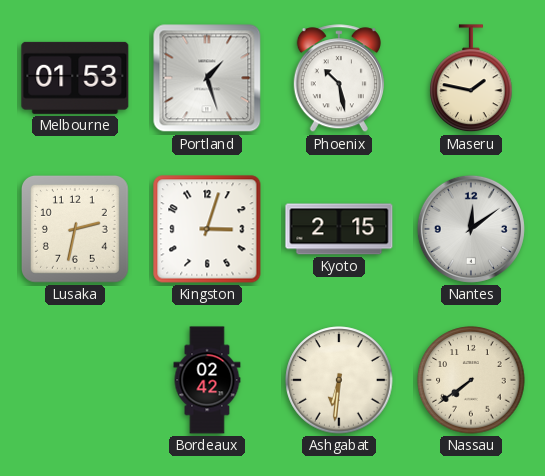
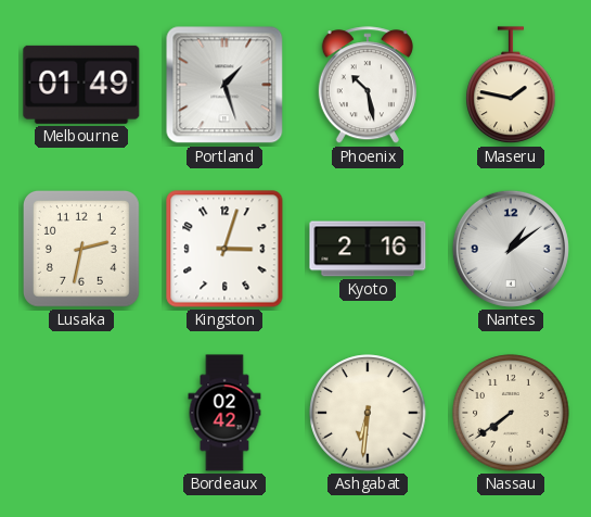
Melbourne: 01:53 -> 01:49
Kyoto: 2:15 -> 2:16
Nantes: 12:09 -> 1:09
